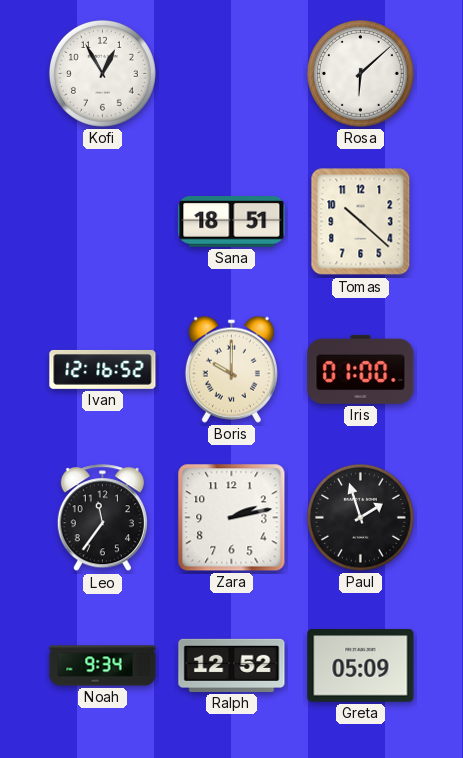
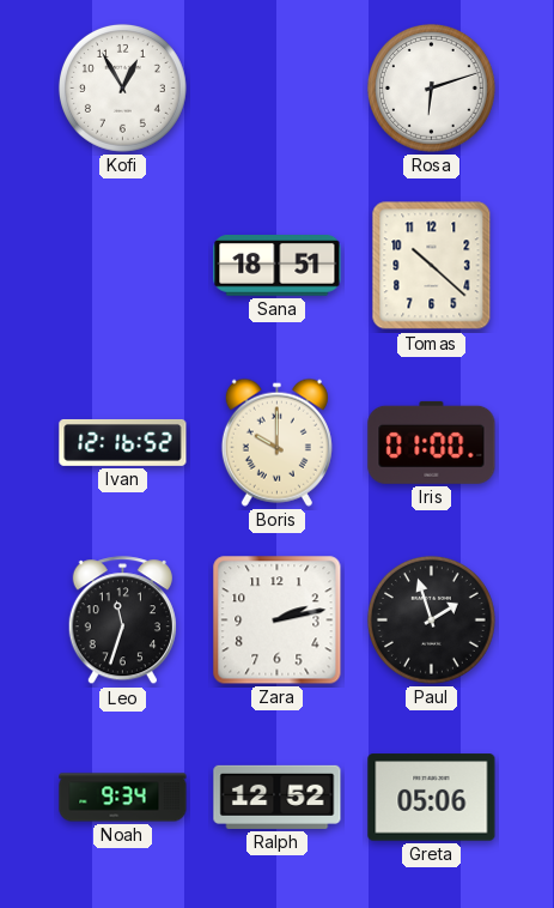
Rosa: 6:08 -> 6:12
Leo: 11:36 -> 11:33
Greta: 05:09 -> 05:06
